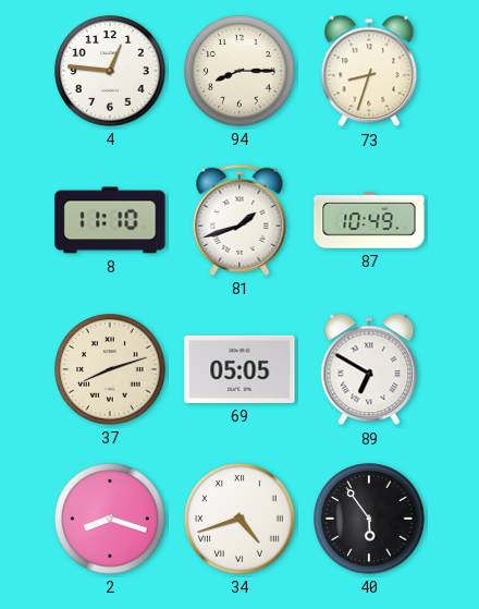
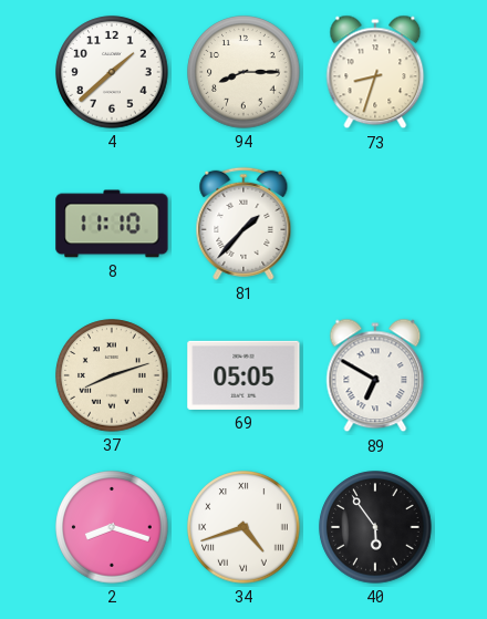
4: 12:46 -> 1:38
81: 1:42 -> 1:37
87: 10:49 -> none
